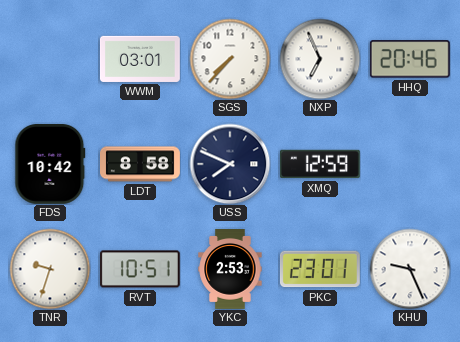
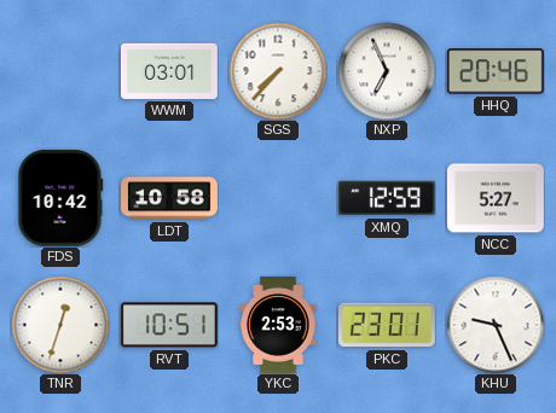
LDT: 8:58 -> 10:58
USS: 7:49 -> none
NCC: none -> 5:27
TNR: 9:33 -> 12:33
